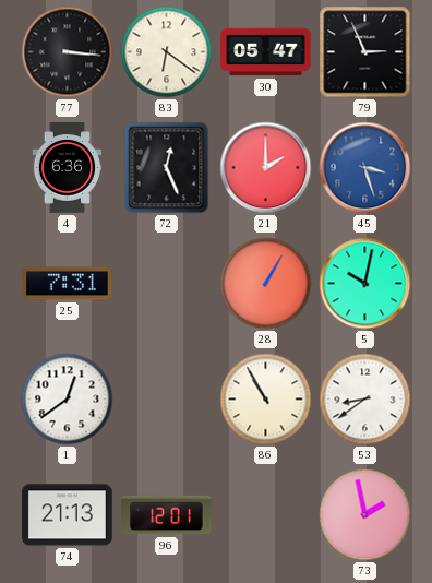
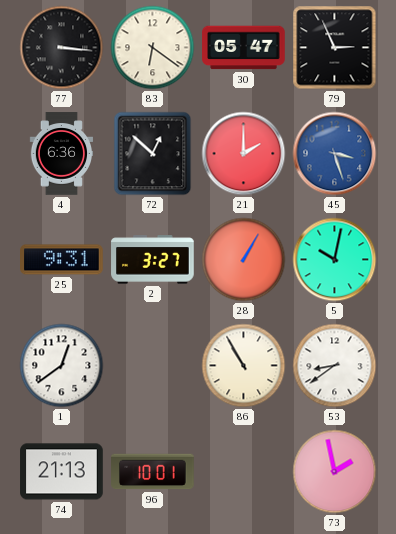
72: 12:26 -> 12:52
25: 7:31 -> 9:31
2: none -> 3:27
96: 12:01 -> 10:01
